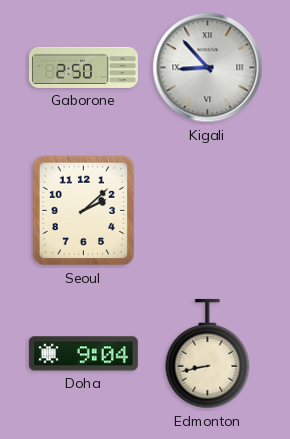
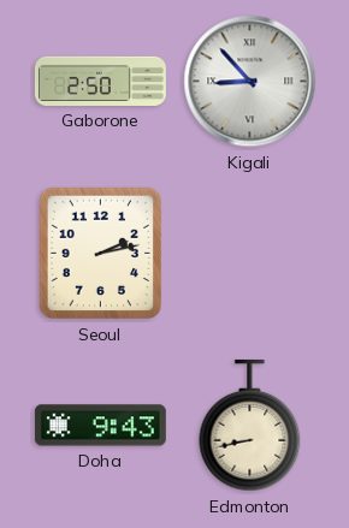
Seoul: 2:08 -> 2:13
Doha: 9:04 -> 9:43
